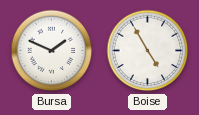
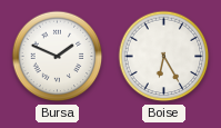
Boise: 4:55 -> 6:25
